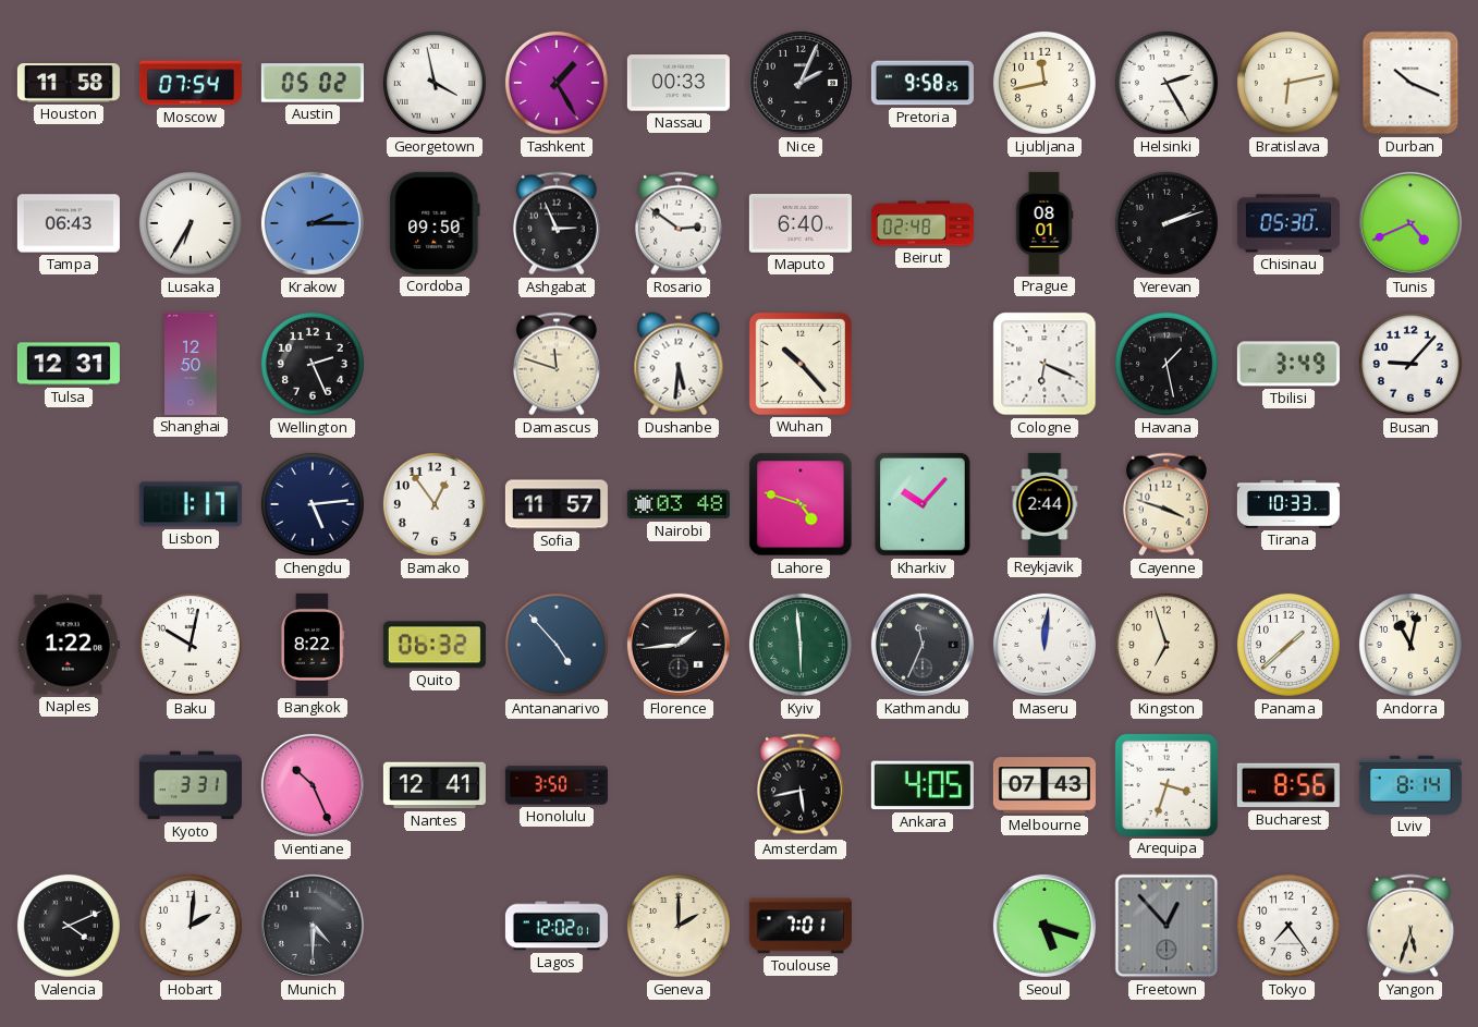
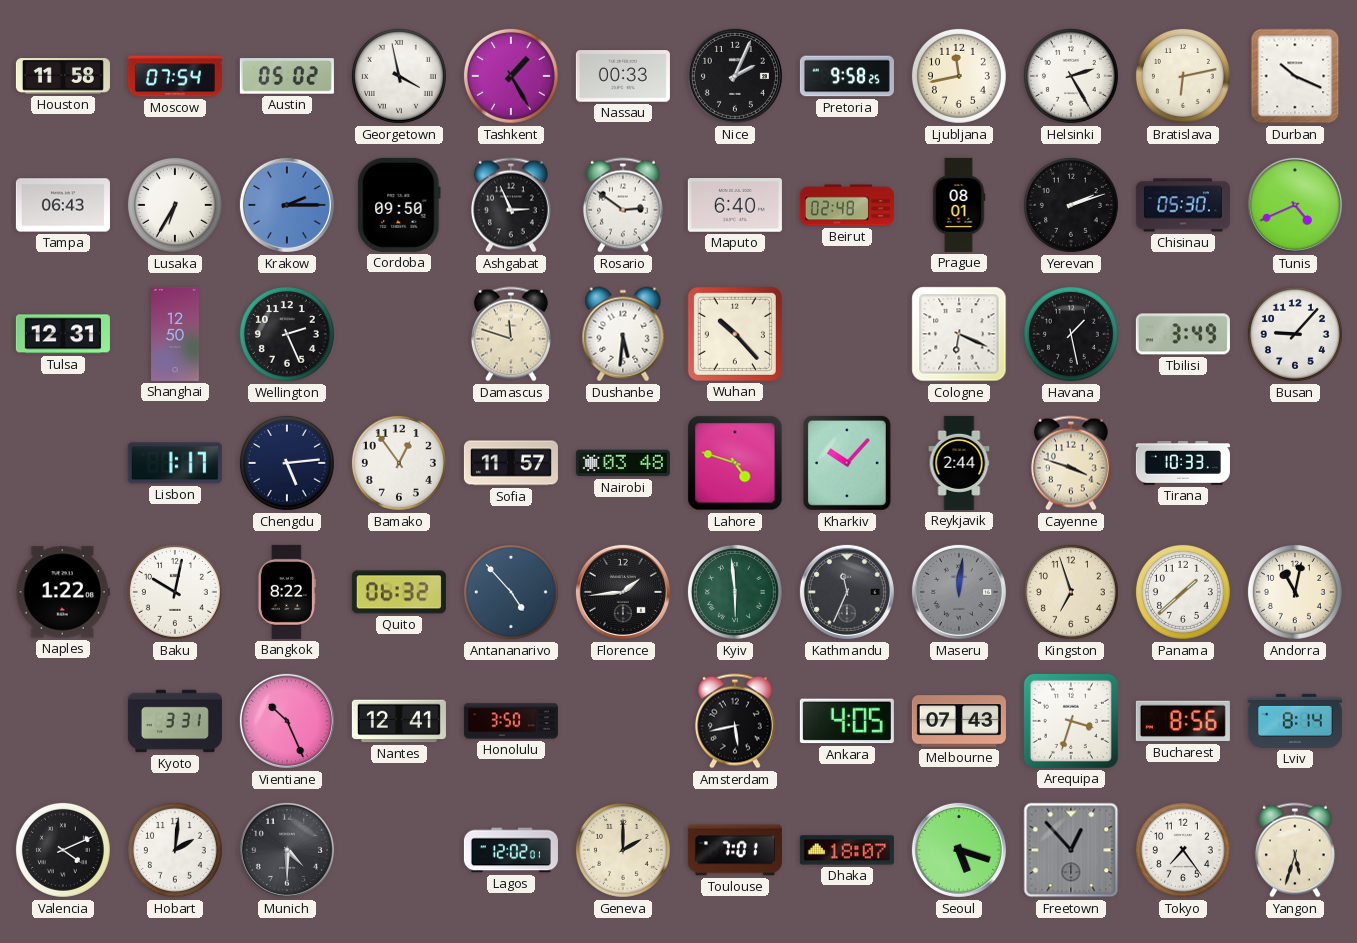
Maseru dial: white -> grey
Dhaka: none -> 18:07
